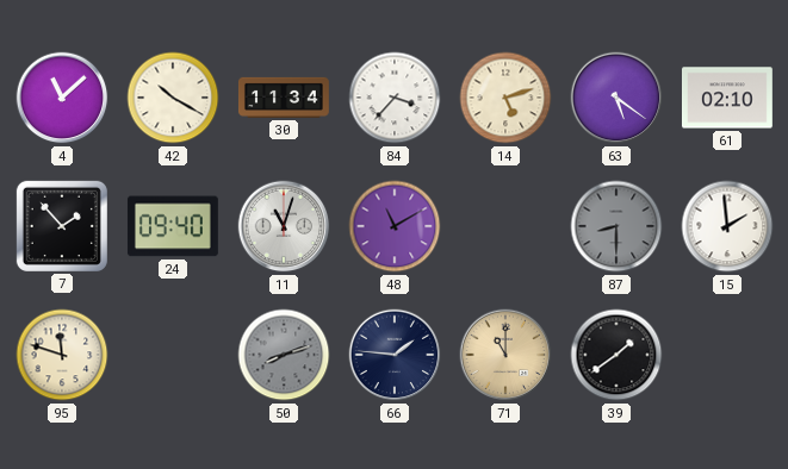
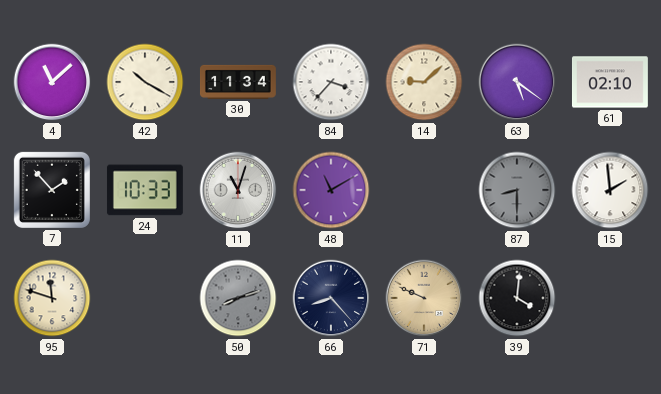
14: 5:12 -> 9:08
24: 09:40 -> 10:33
66: 1:46 -> 8:23
71: 11:00 -> 9:49
39: 1:39 -> 4:01
